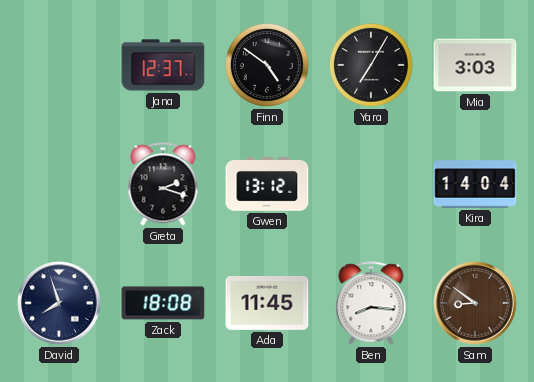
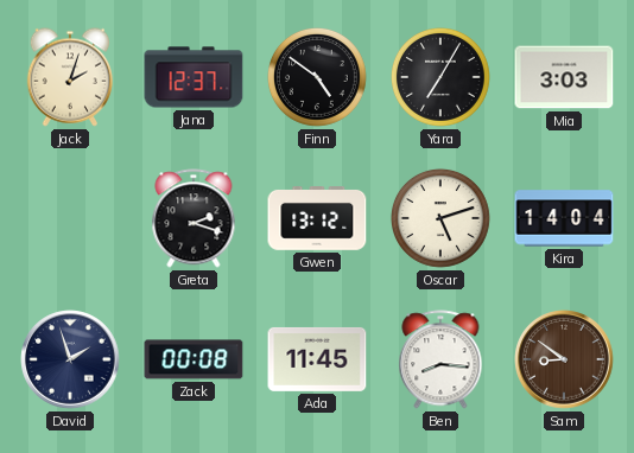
Jack: none -> 2:03
Oscar: none -> 5:12
David: 7:57 -> 1:57
Zack: 18:08 -> 00:08
